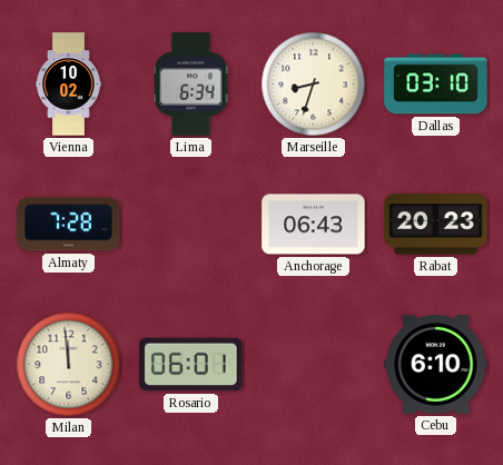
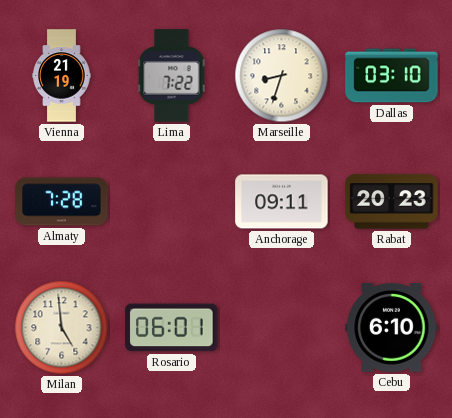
Vienna: 10:02 -> 21:19
Lima: 6:34 -> 7:22
Anchorage: 06:43 -> 09:11
Milan: 11:59 -> 4:59
